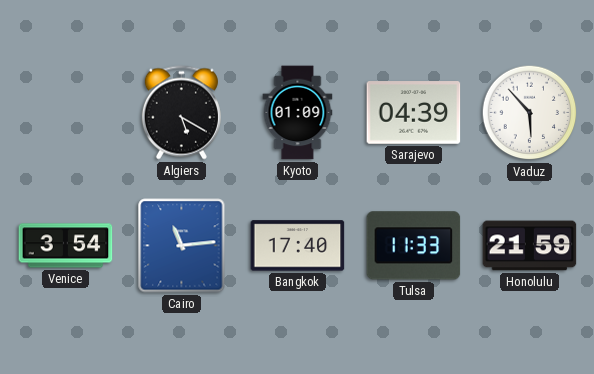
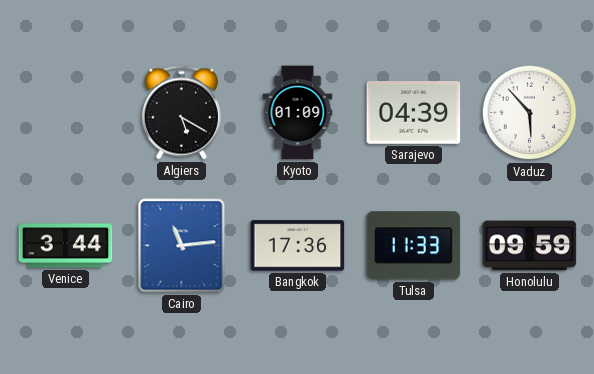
Venice: 3:54 -> 3:44
Bangkok: 17:40 -> 17:36
Honolulu: 21:59 -> 09:59
